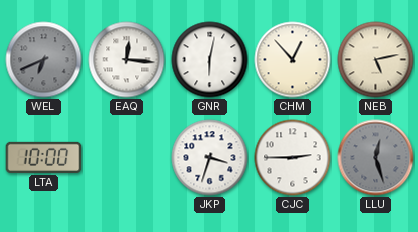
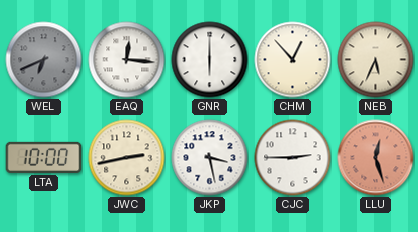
GNR: 6:02 -> 6:00
NEB: 5:13 -> 5:34
JWC: none -> 2:43
JKP: 3:33 -> 3:28
LLU dial: grey -> salmon
